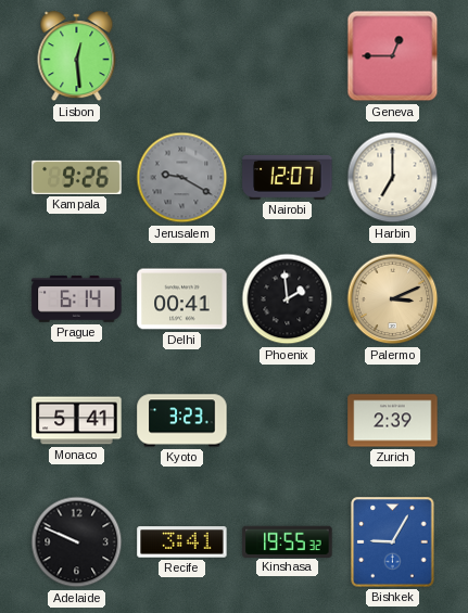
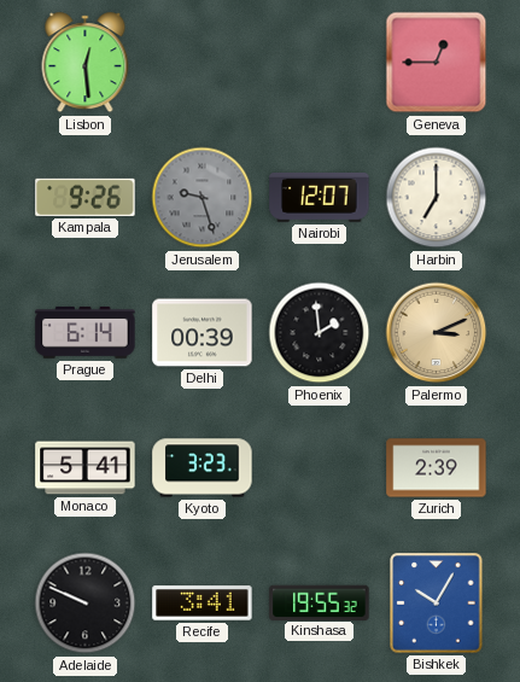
Jerusalem: 9:20 -> 9:27
Delhi: 00:41 -> 00:39
Bishkek: 9:05 -> 10:05
